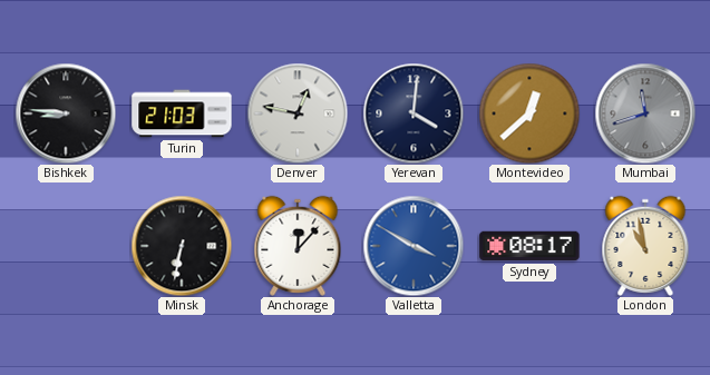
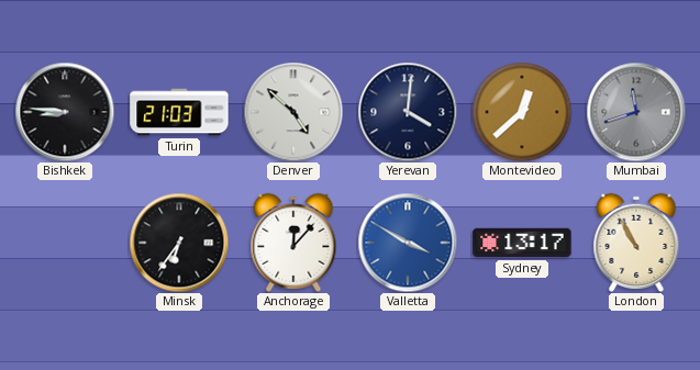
Denver: 12:47 -> 4:52
Minsk: 6:32 -> 6:36
Sydney: 08:17 -> 13:17
London: 10:58 -> 10:55
